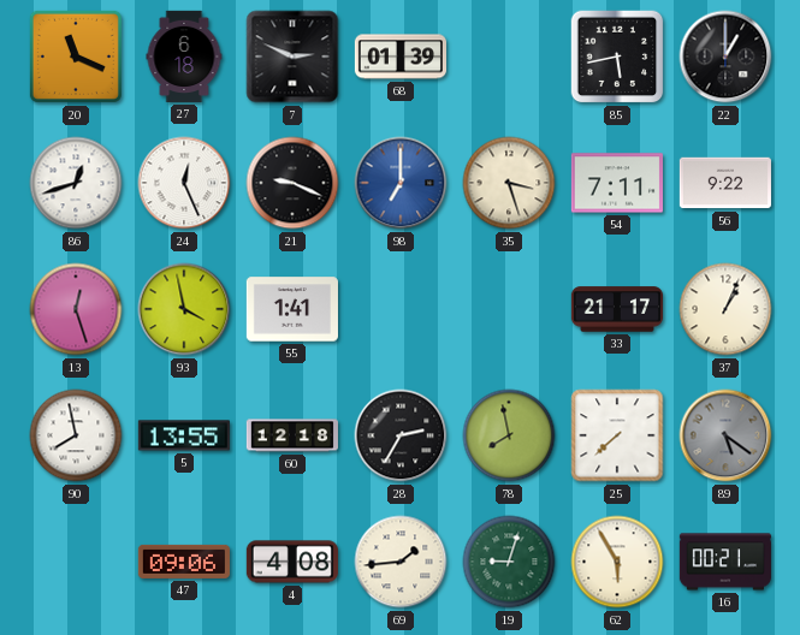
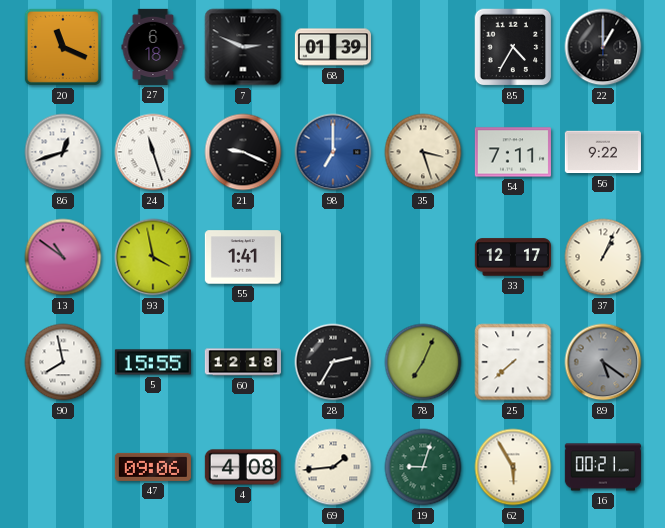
85: 5:43 -> 4:35
24: 12:26 -> 11:27
13: 12:27 -> 10:51
33: 21:17 -> 12:17
5: 13:55 -> 15:55
78: 7:58 -> 7:04
